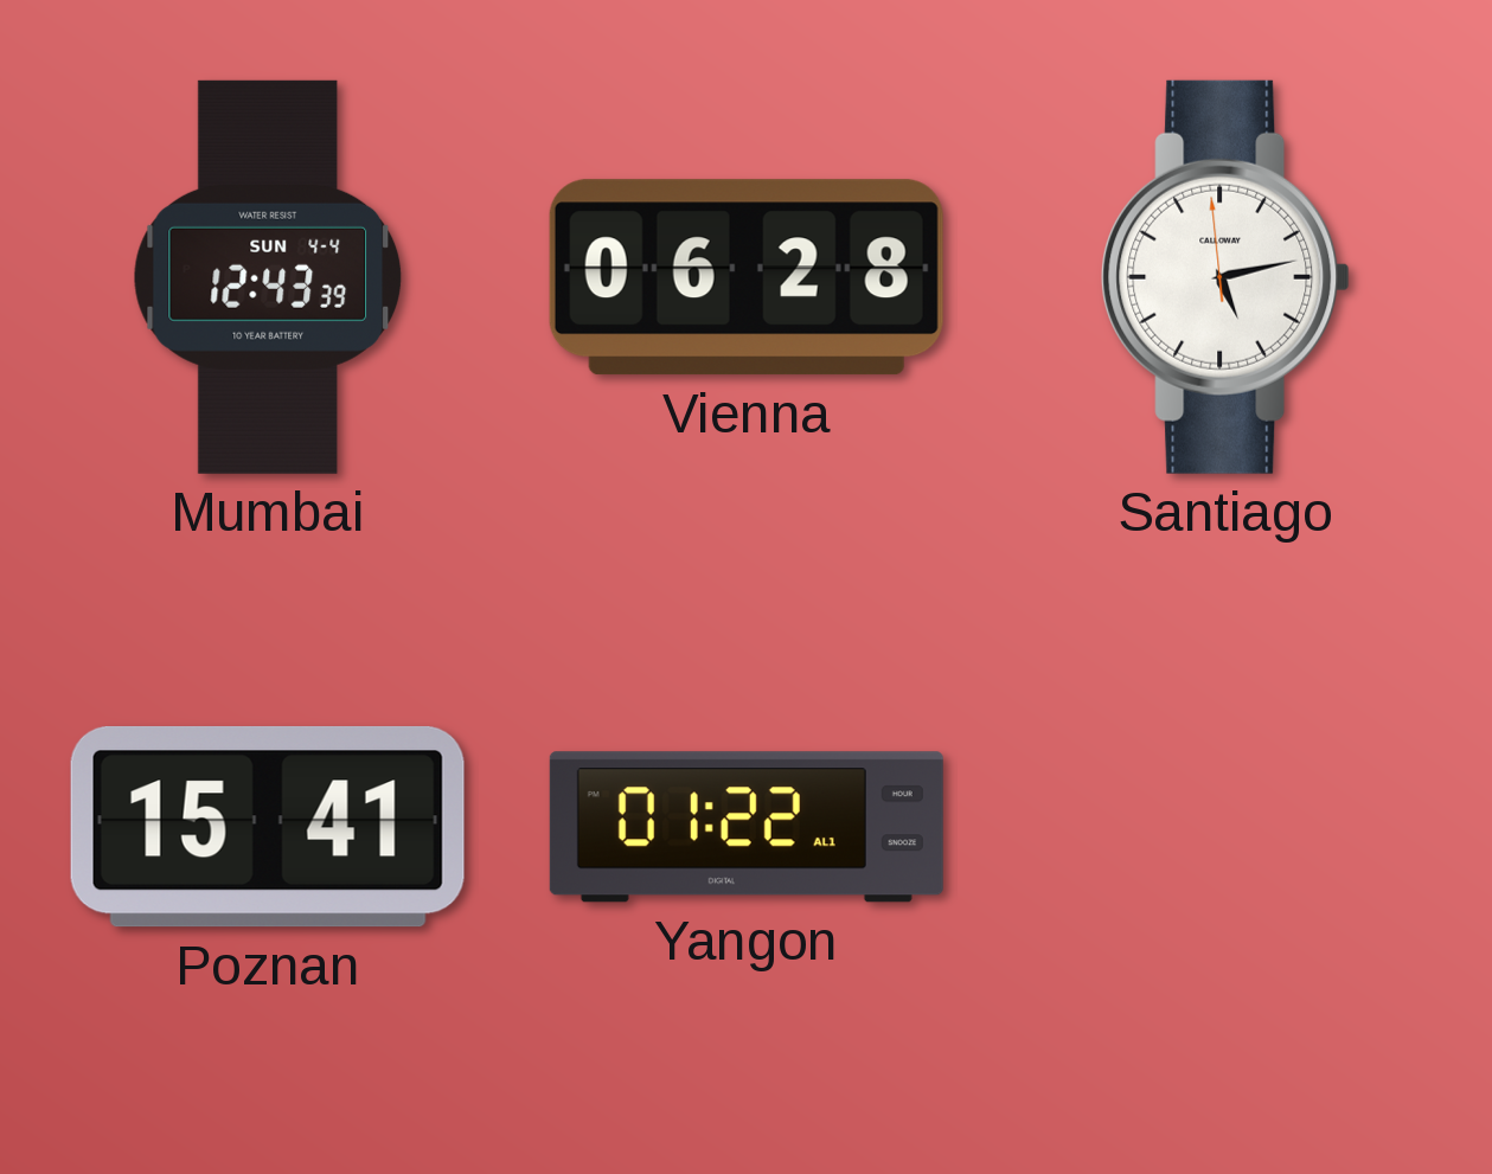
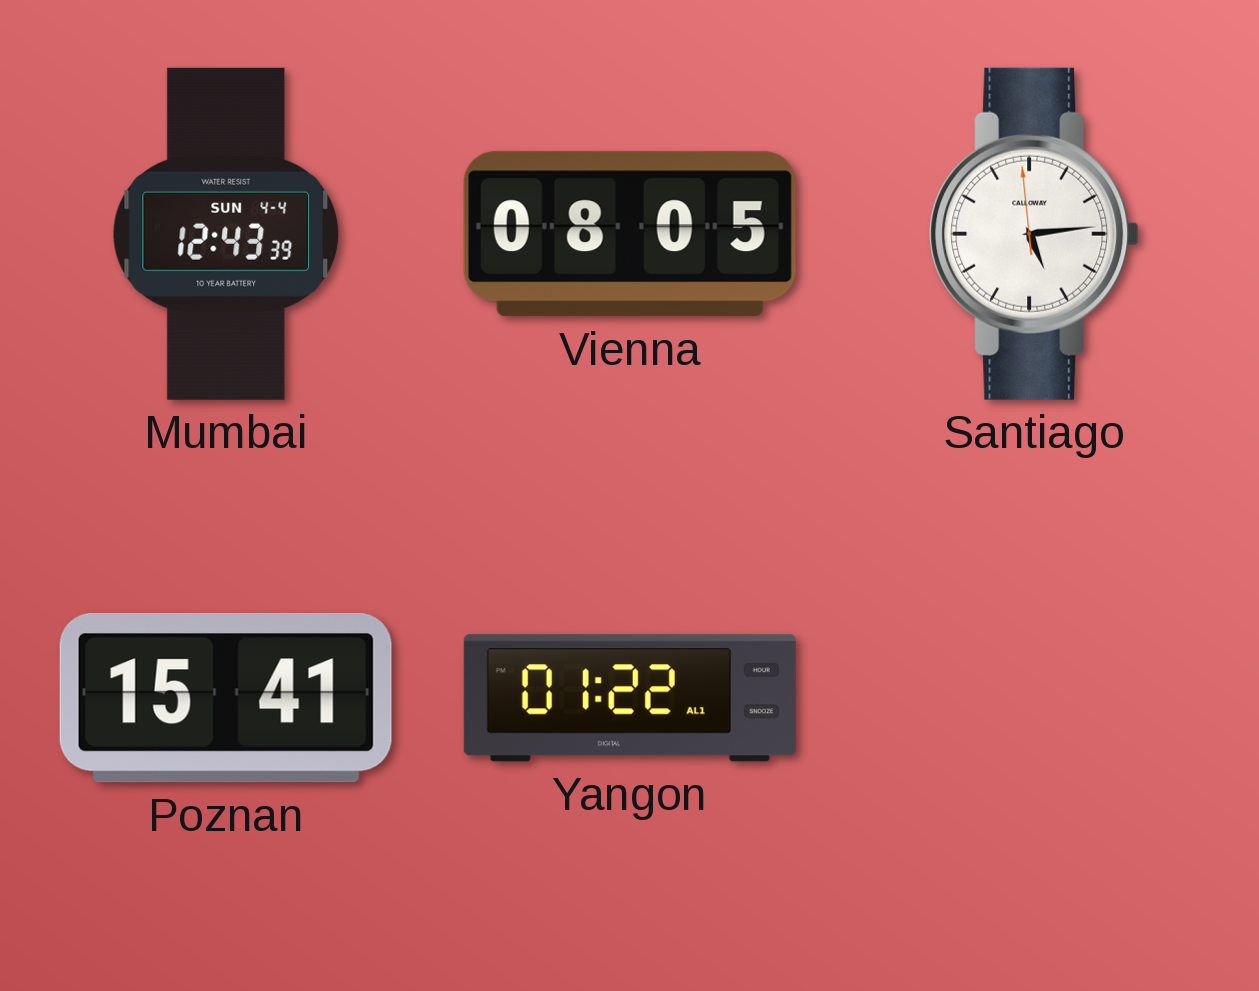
Vienna: 06:28 -> 08:05
Santiago: 5:12 -> 5:13
